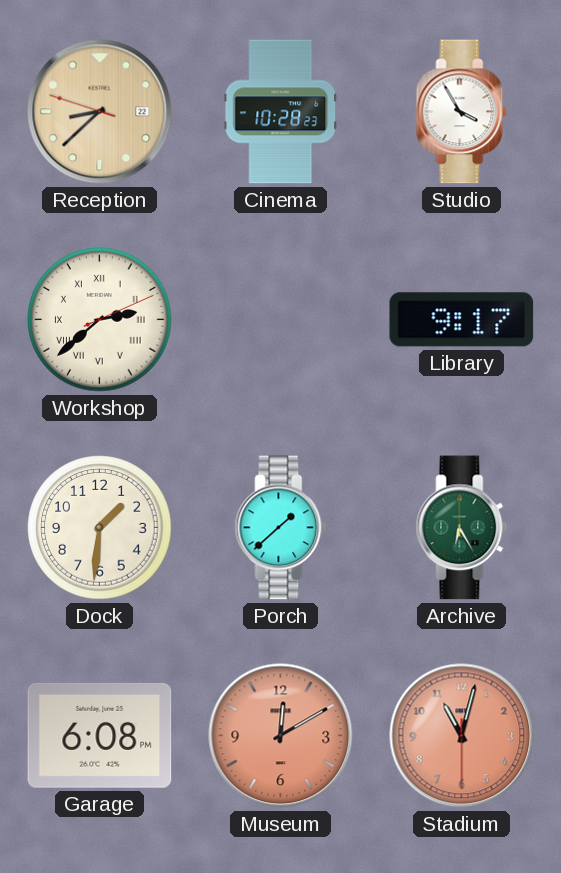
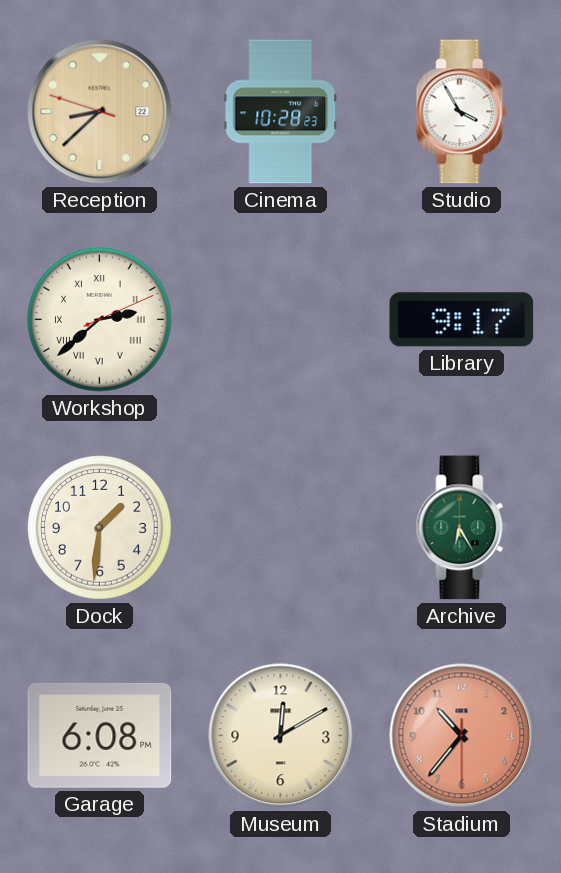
Porch: 1:38 -> none
Museum dial: salmon -> cream
Stadium: 11:02 -> 10:36
